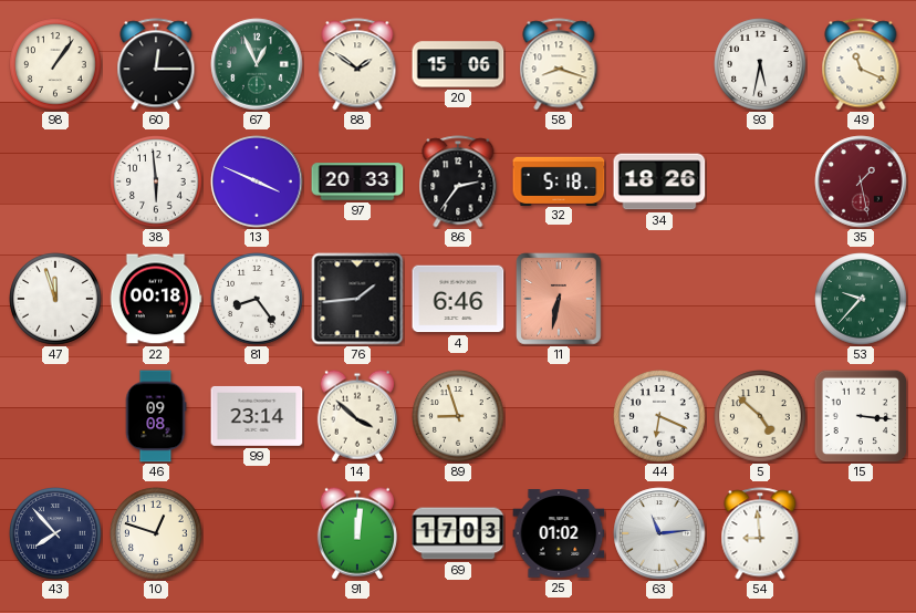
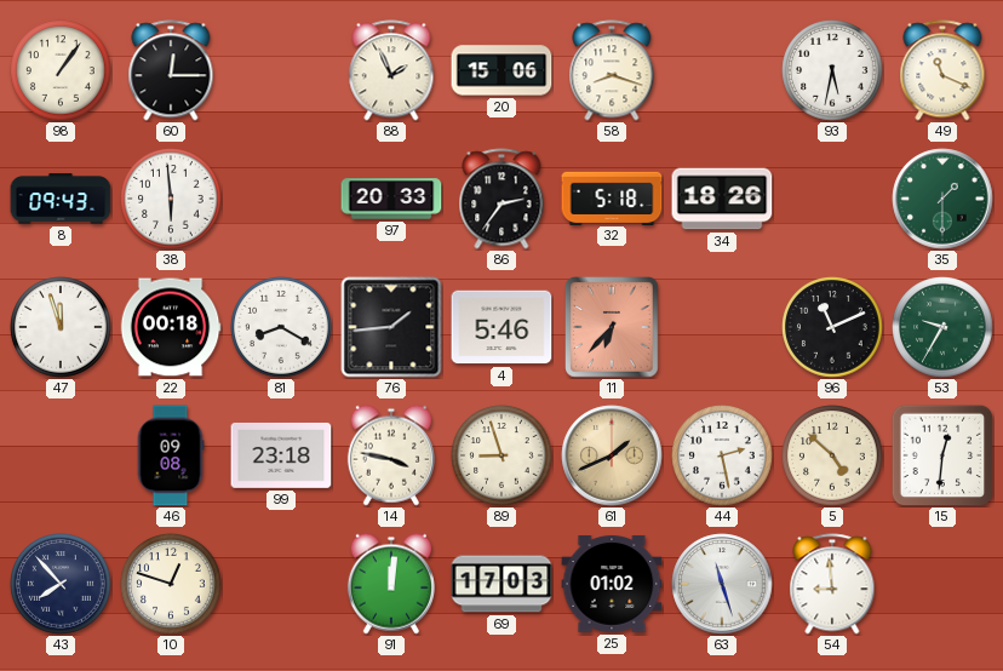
67: 12:56 -> none
88: 1:51 -> 1:56
8: none -> 09:43
13: 3:49 -> none
35: 1:28 -> 1:30
35 dial: burgundy -> green
81: 8:24 -> 8:20
4: 6:46 -> 5:46
11: 6:32 -> 6:37
96: none -> 11:11
53: 9:37 -> 9:35
99: 23:14 -> 23:18
14: 3:52 -> 3:47
61: none -> 1:41
44: 6:19 -> 2:28
15: 3:16 -> 12:31
63: 11:14 -> 11:27
